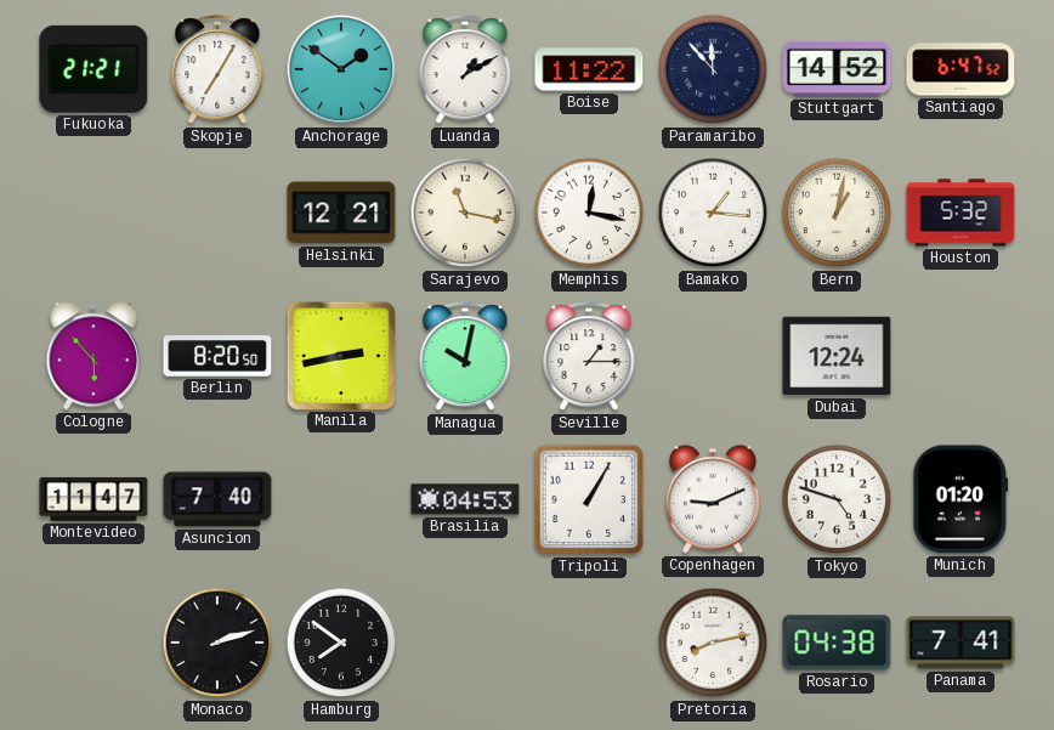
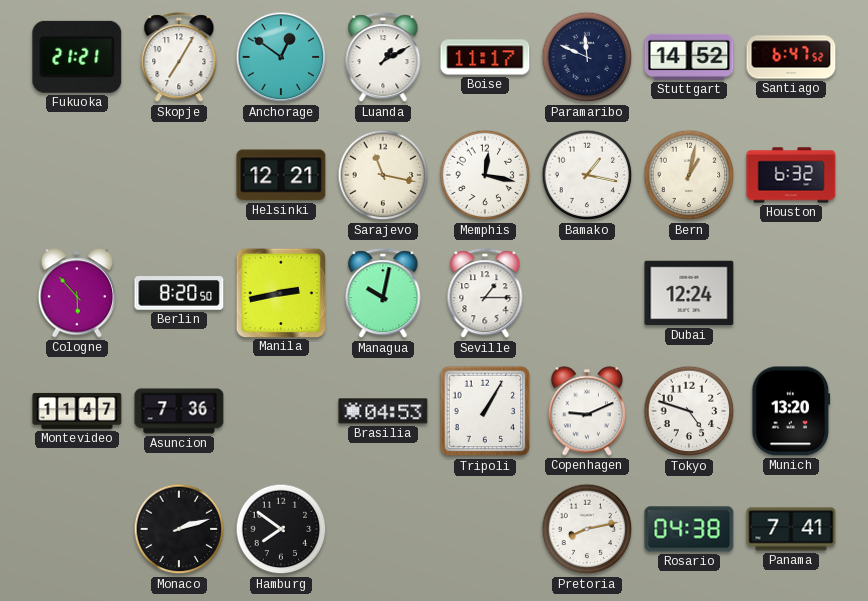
Anchorage: 1:51 -> 12:51
Boise: 11:22 -> 11:17
Paramaribo: 11:53 -> 11:49
Bamako: 1:16 -> 1:17
Houston: 5:32 -> 6:32
Asuncion: 7:40 -> 7:36
Munich: 01:20 -> 13:20
